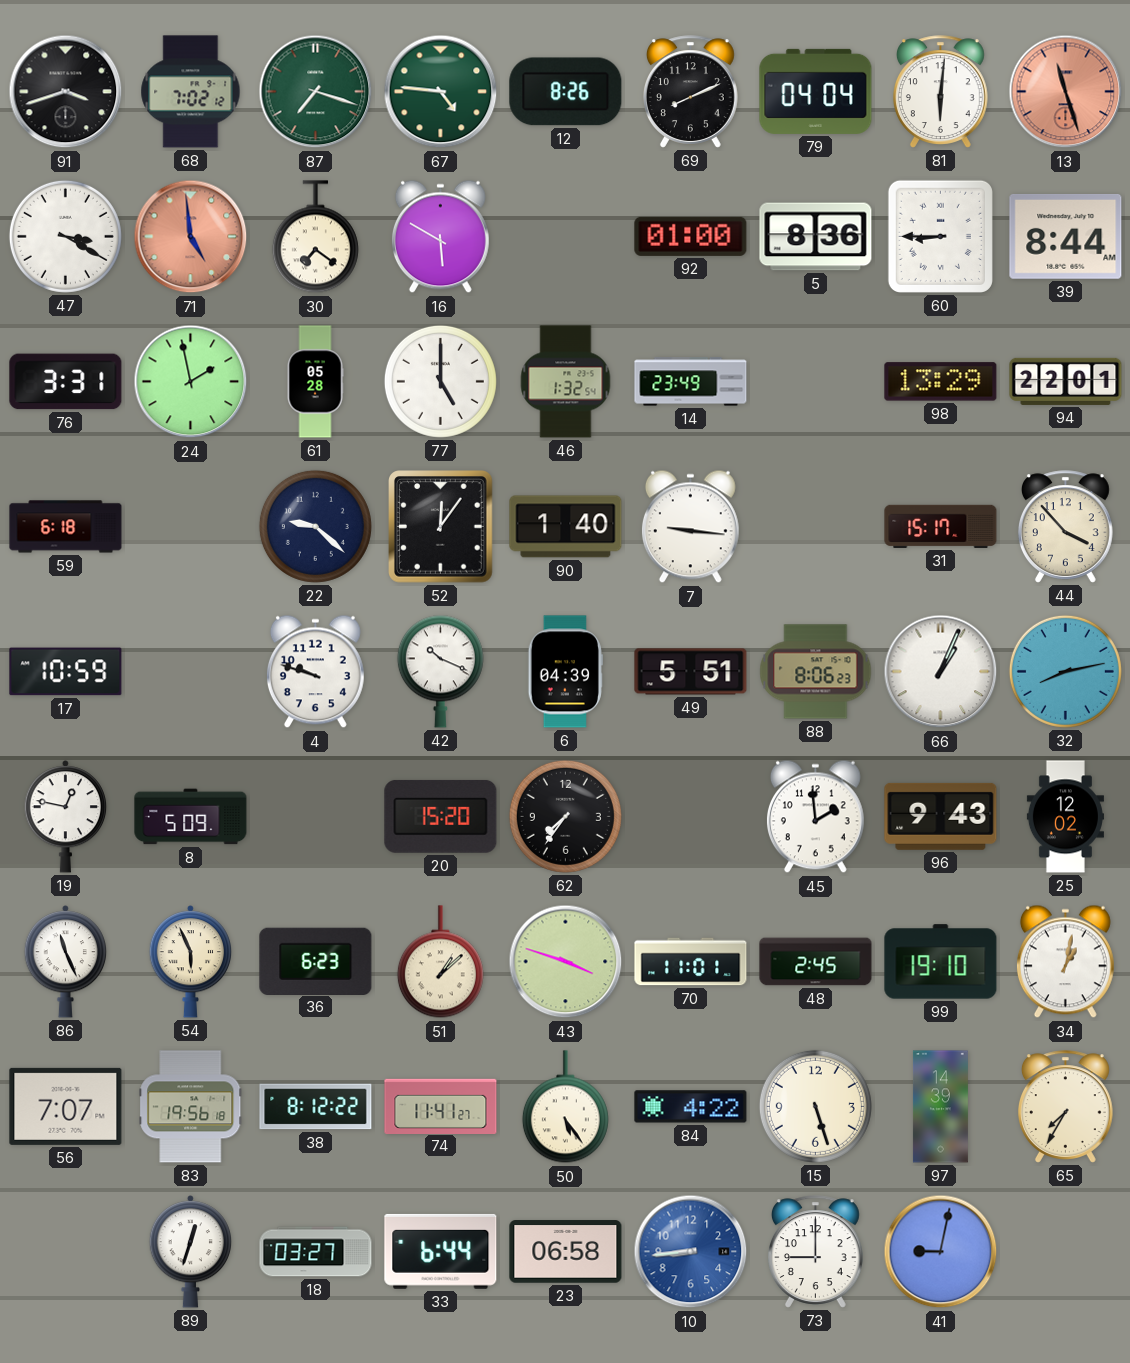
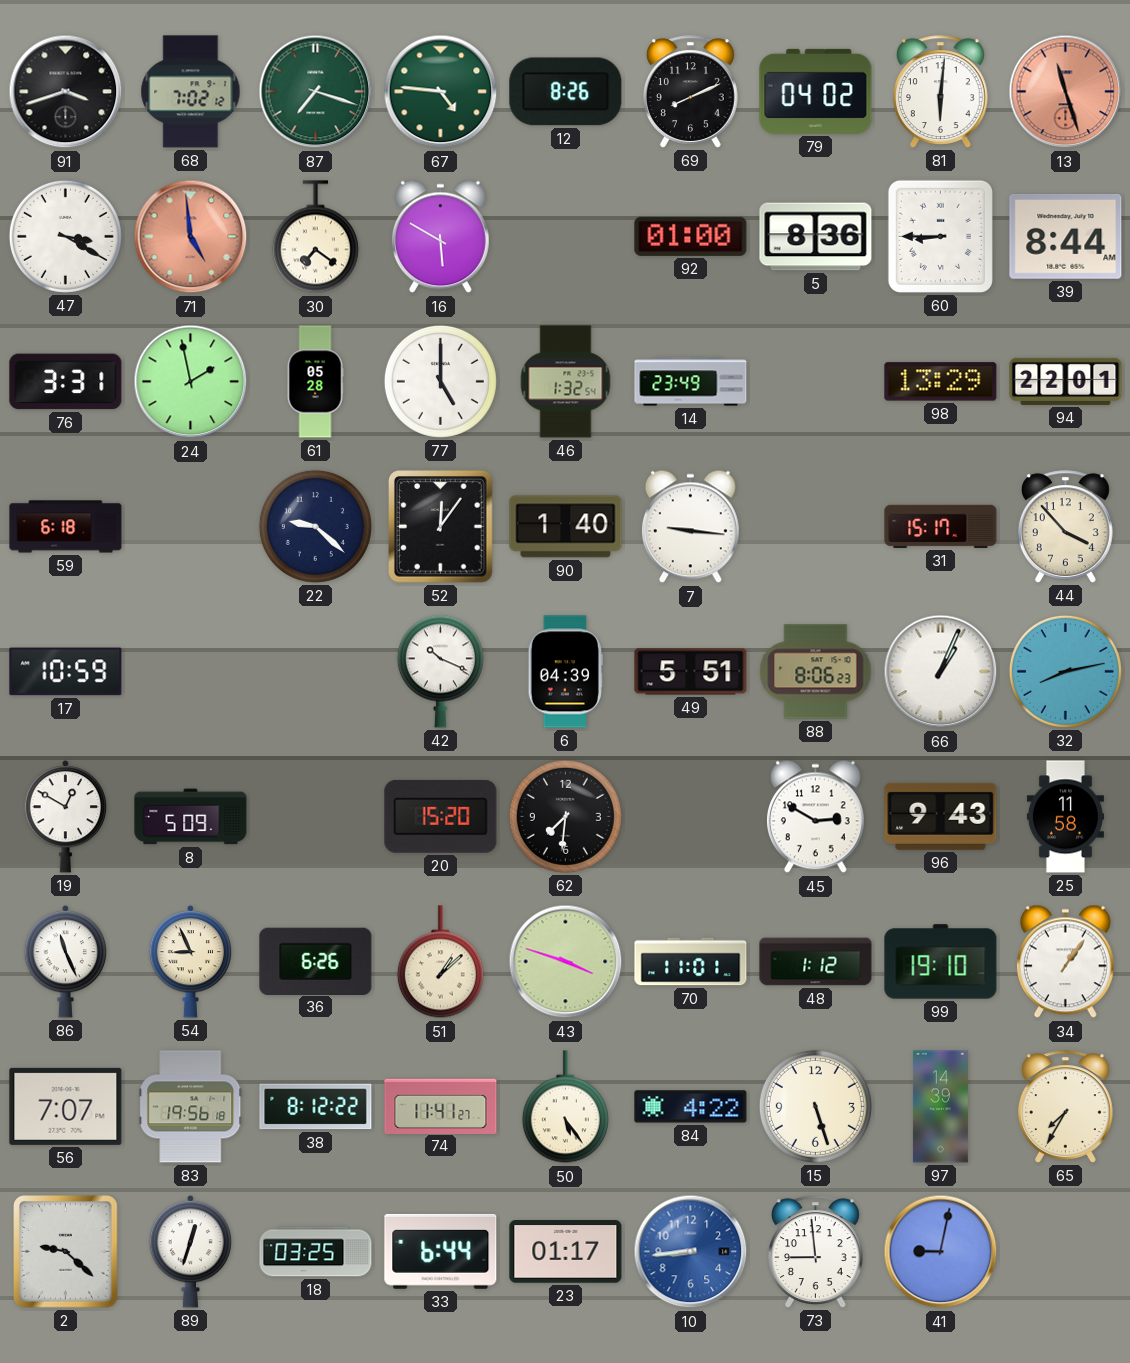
79: 04:04 -> 04:02
4: 9:48 -> none
19: 12:47 -> 12:50
62: 7:36 -> 7:31
45: 1:59 -> 2:50
25: 12:02 -> 11:58
54: 5:56 -> 8:56
36: 6:23 -> 6:26
48: 2:45 -> 1:12
34: 1:02 -> 1:06
2: none -> 9:22
18: 03:27 -> 03:25
23: 06:58 -> 01:17
73: 9:00 -> 8:59
